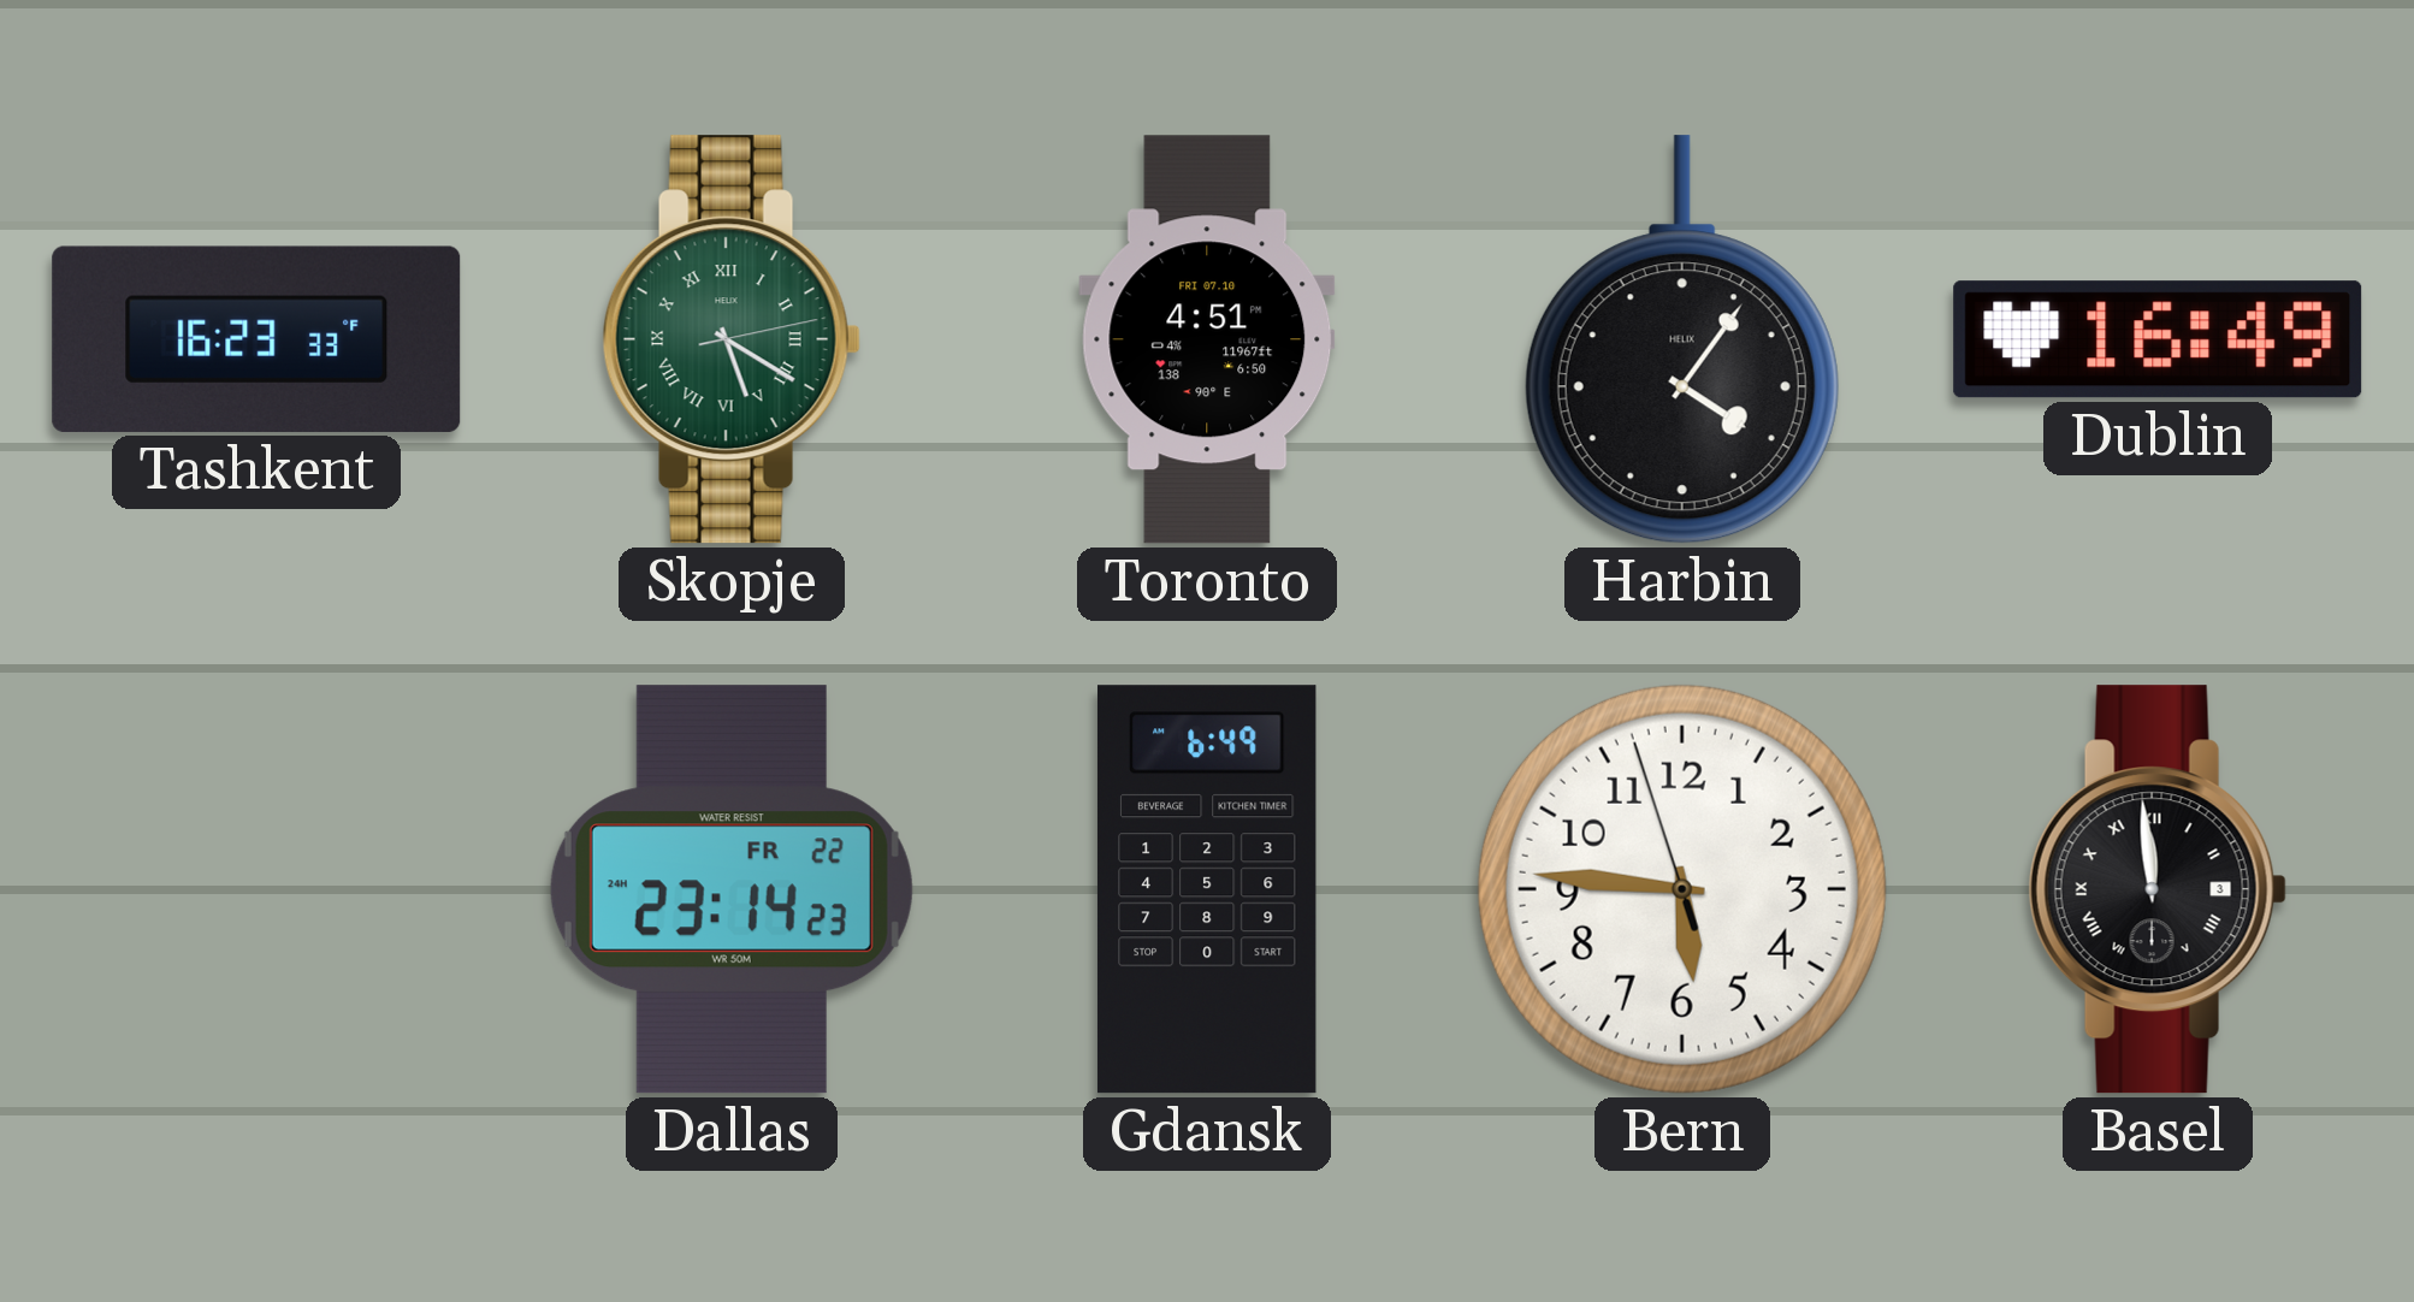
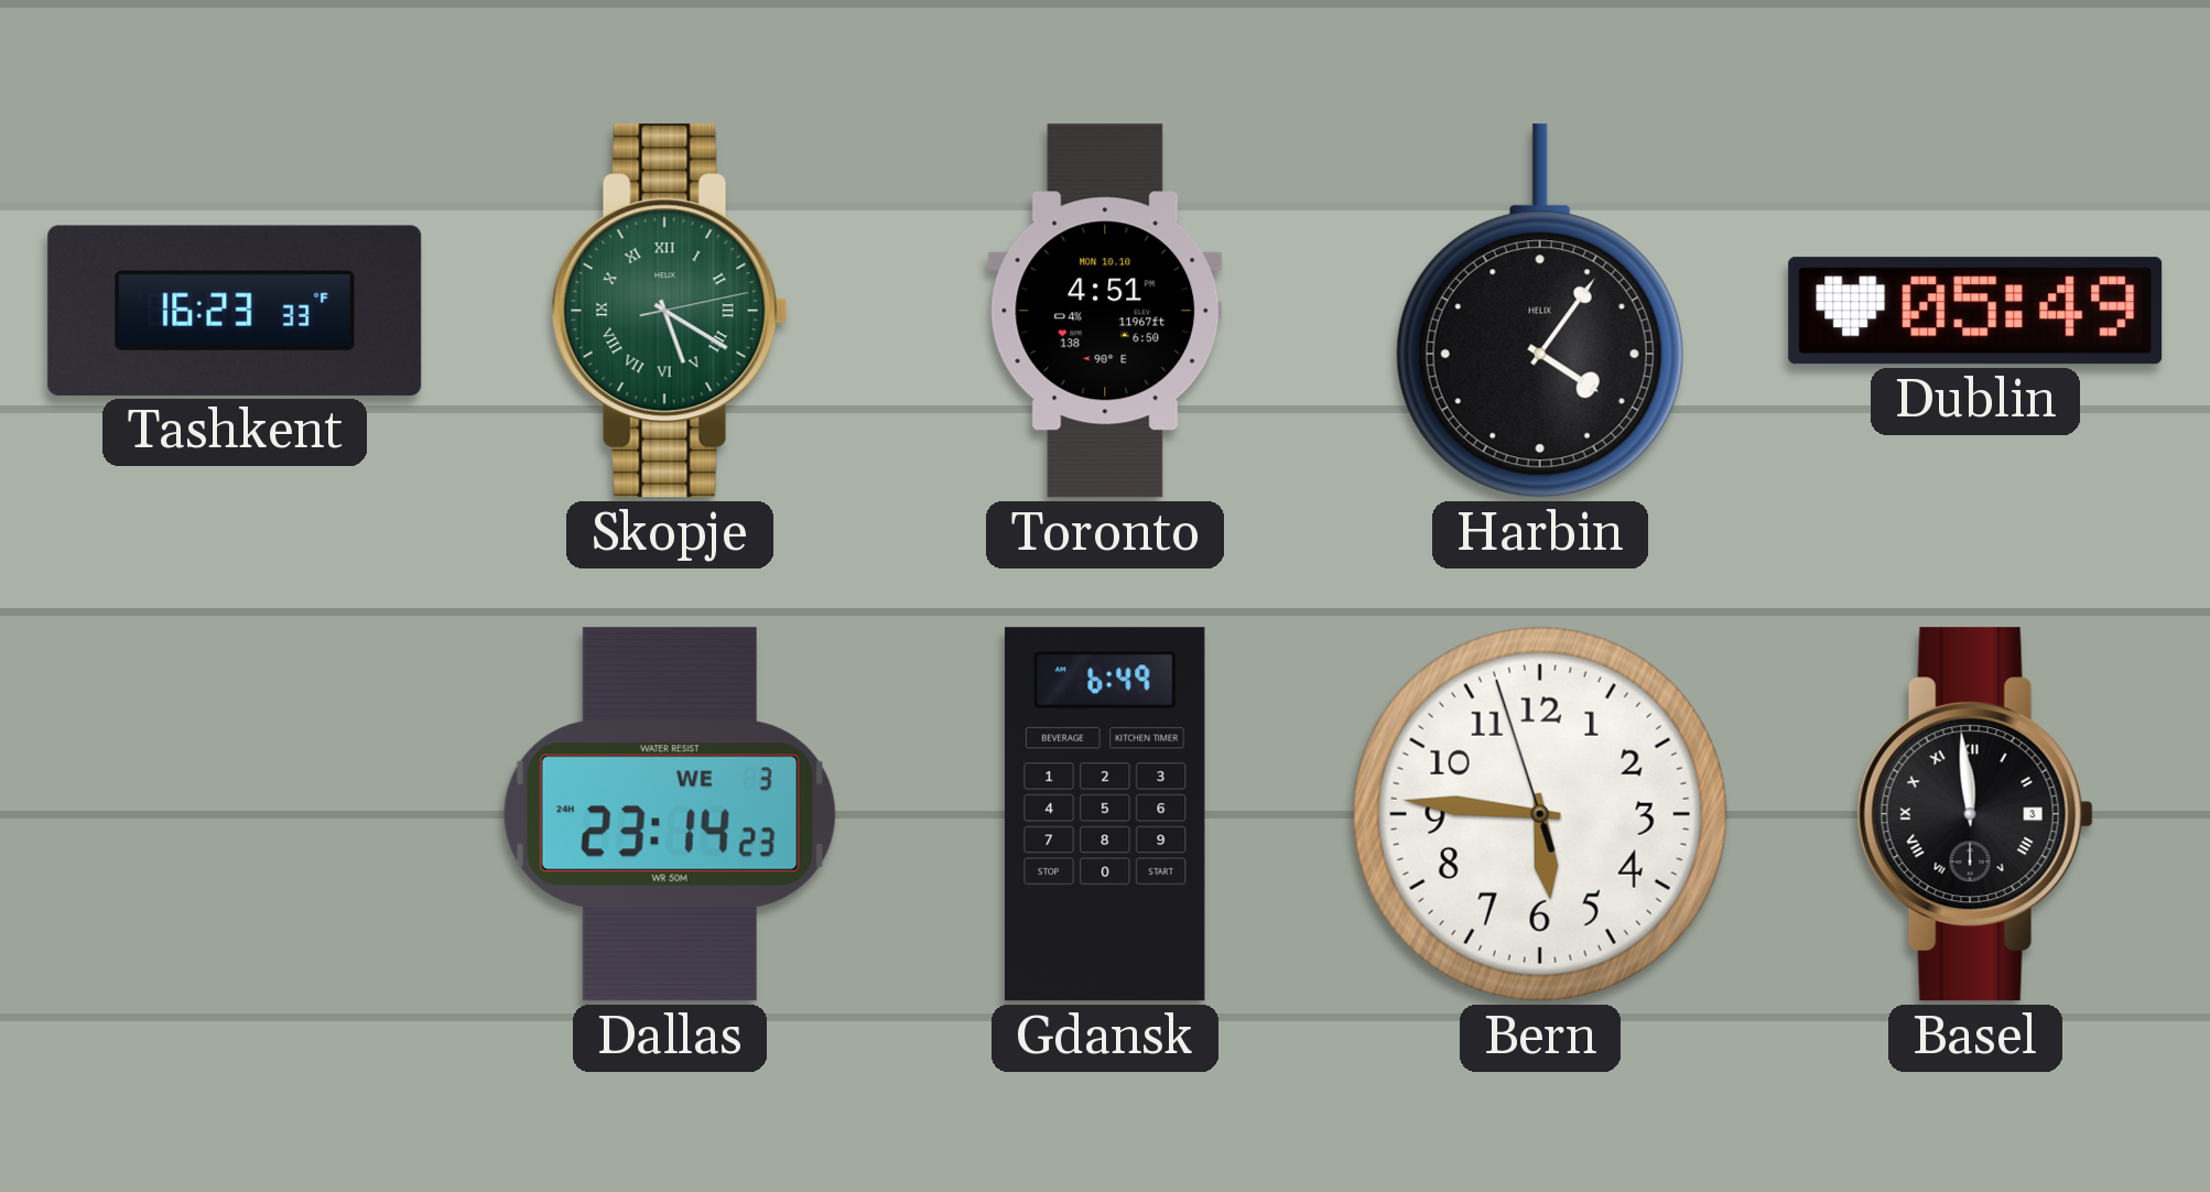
Toronto date: FRI 07.10 -> MON 10.10
Dublin: 16:49 -> 05:49
Dallas date: FR 22 -> WE 3
